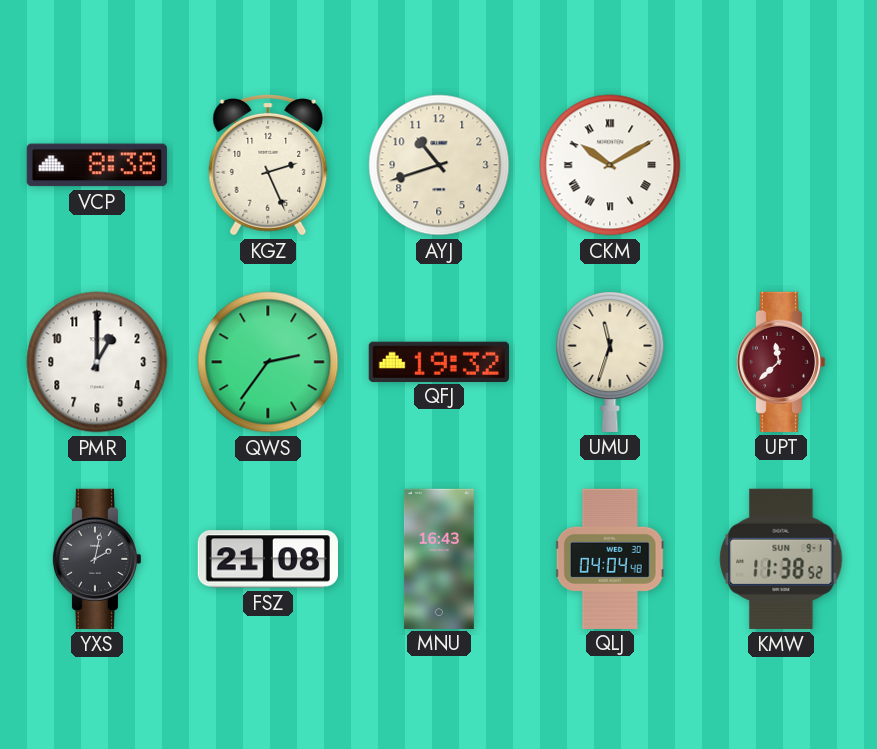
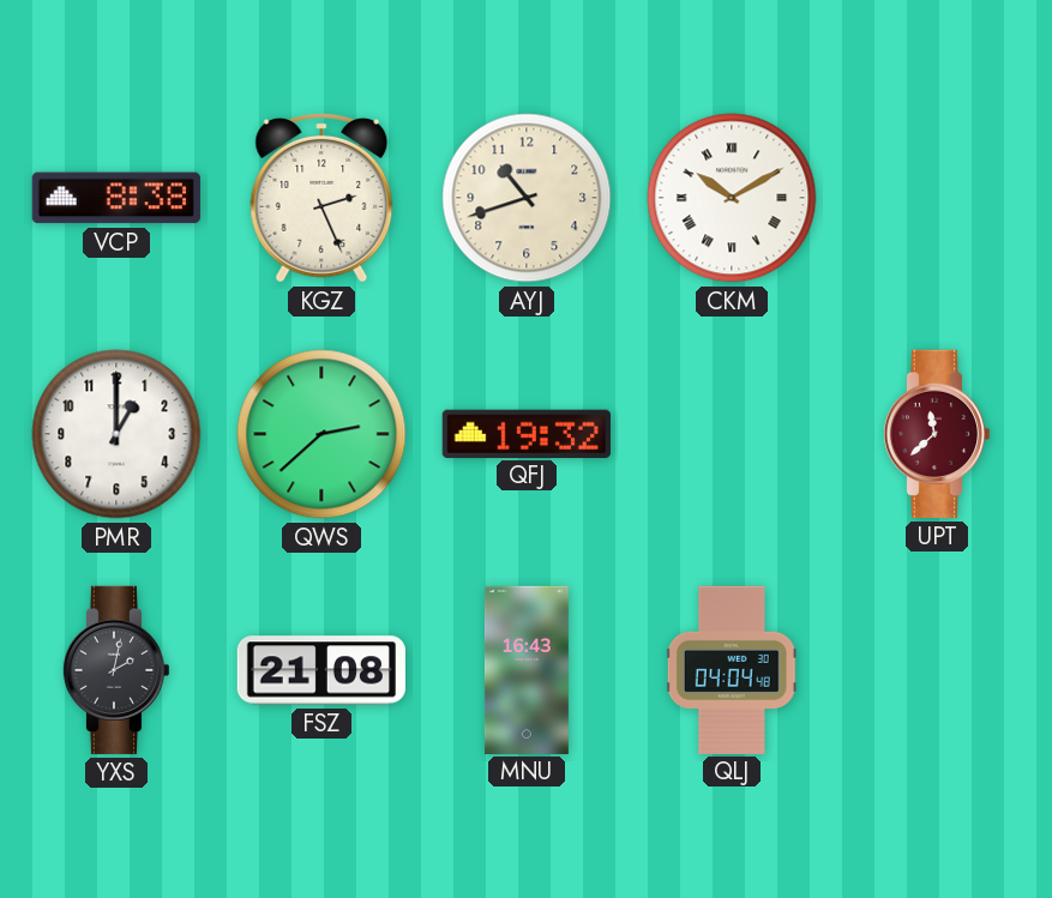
QWS: 2:36 -> 2:38
UMU: 11:33 -> none
KMW: 11:38 -> none
